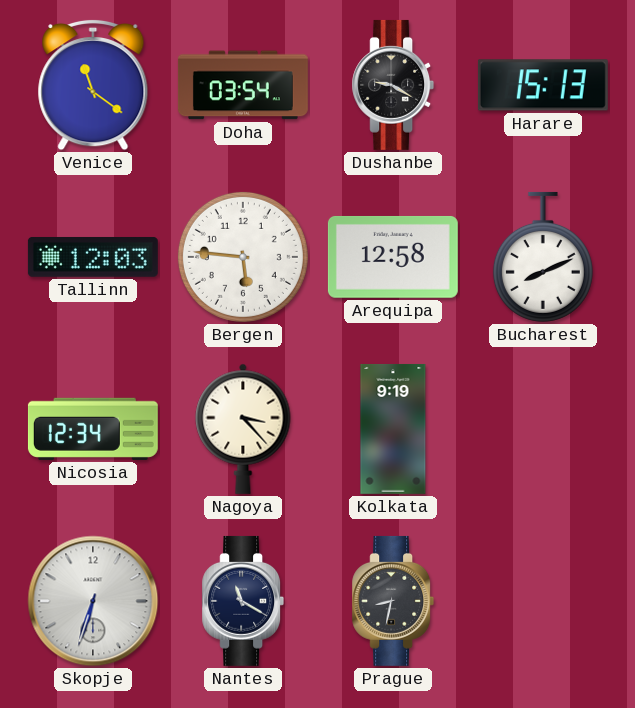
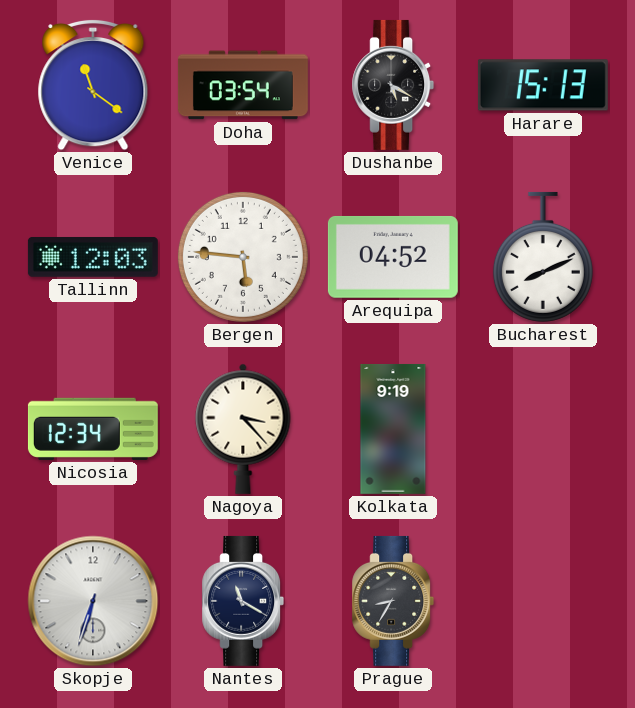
Dushanbe: 9:20 -> 5:20
Arequipa: 12:58 -> 04:52
Prague: 8:32 -> 8:35
